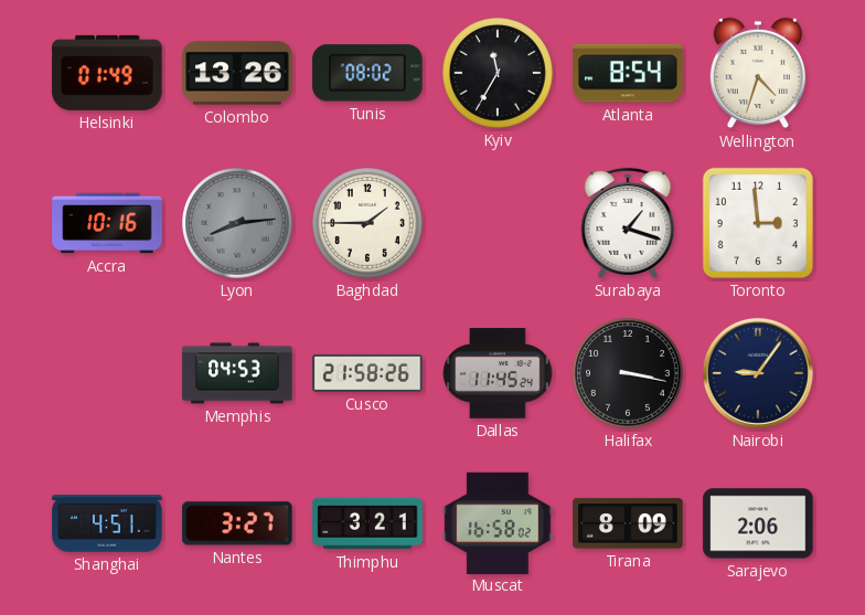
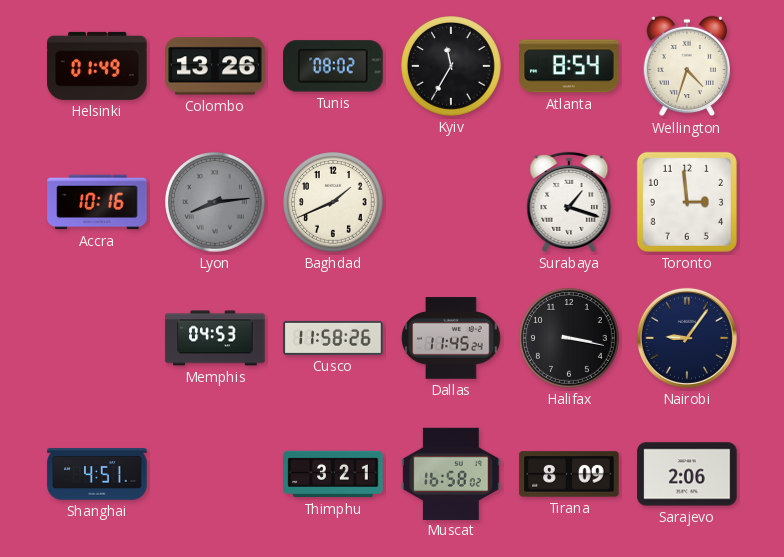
Baghdad: 1:45 -> 1:41
Cusco: 21:58 -> 11:58
Nantes: 3:27 -> none
